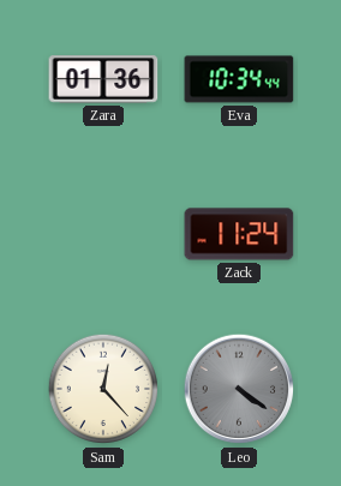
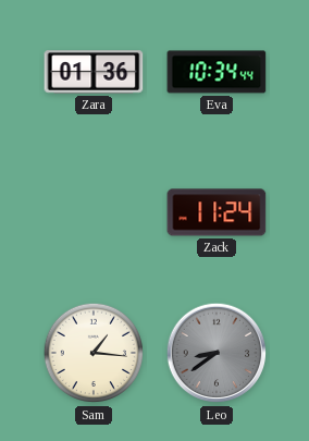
Sam: 12:23 -> 1:16
Leo: 4:21 -> 8:39
